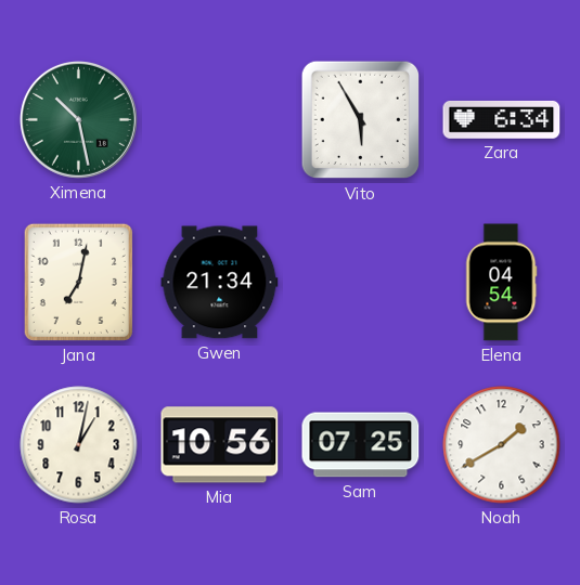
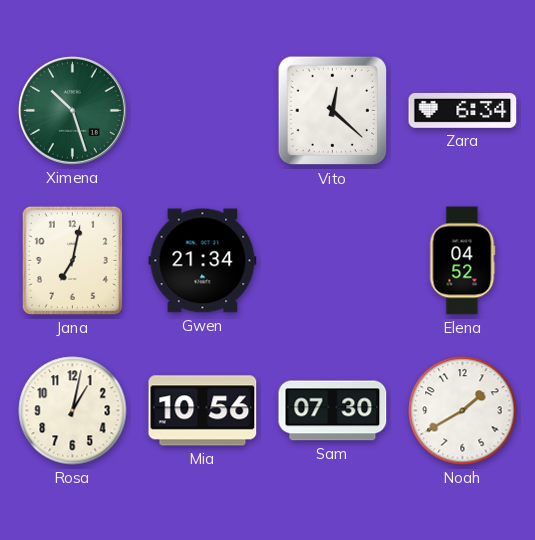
Ximena: 10:28 -> 10:27
Vito: 5:55 -> 12:22
Elena: 04:54 -> 04:52
Sam: 07:25 -> 07:30
